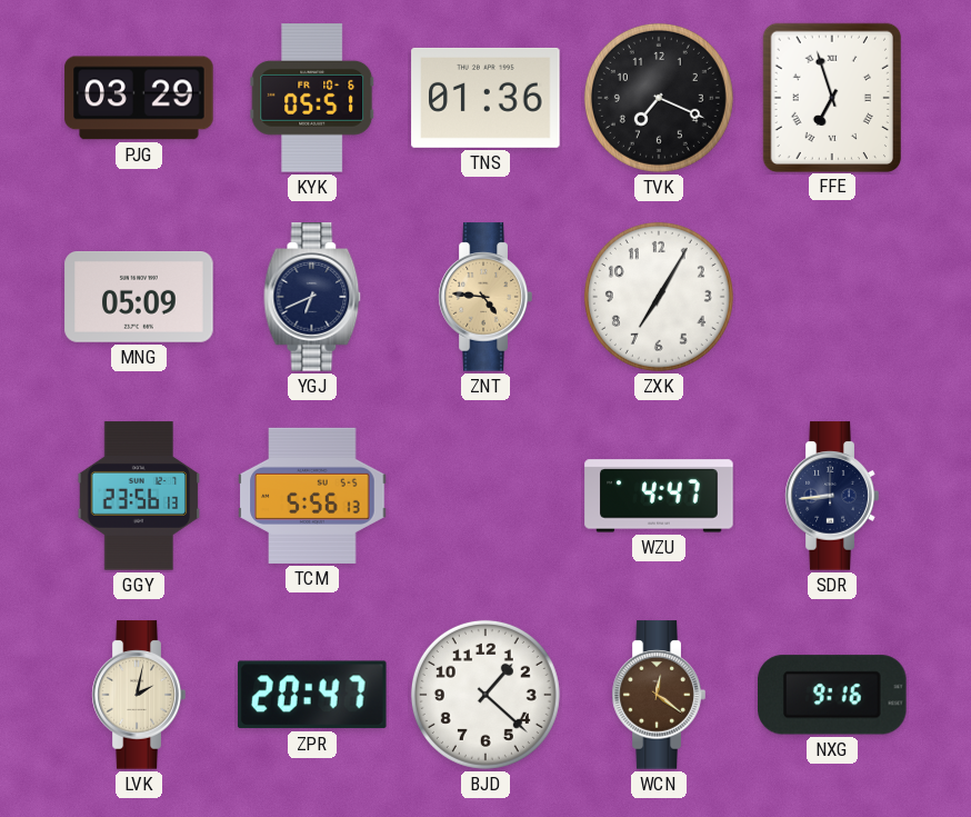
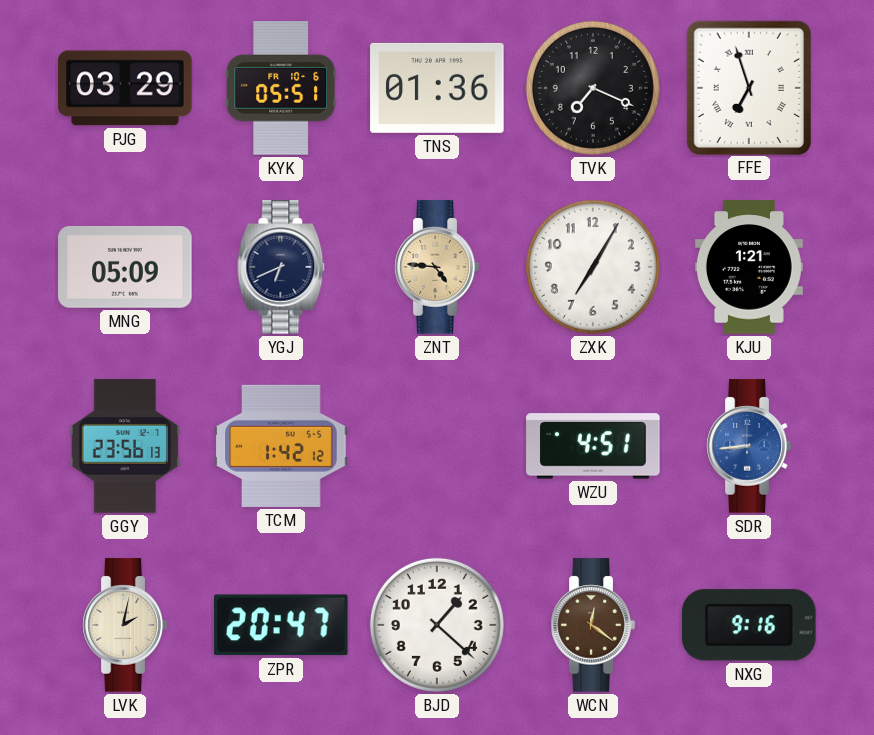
KJU: none -> 1:21
TCM: 5:56 -> 1:42
WZU: 4:47 -> 4:51
SDR dial: navy -> blue
